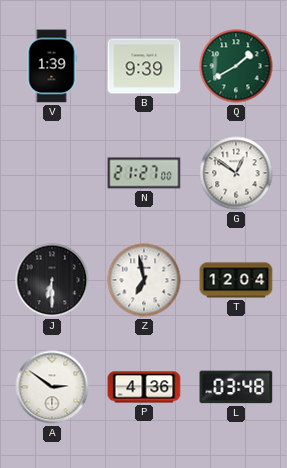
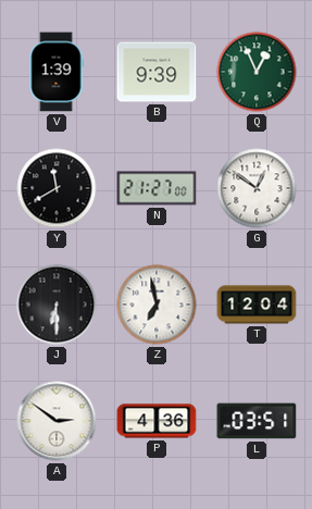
Q: 1:40 -> 12:56
Y: none -> 11:40
L: 03:48 -> 03:51
